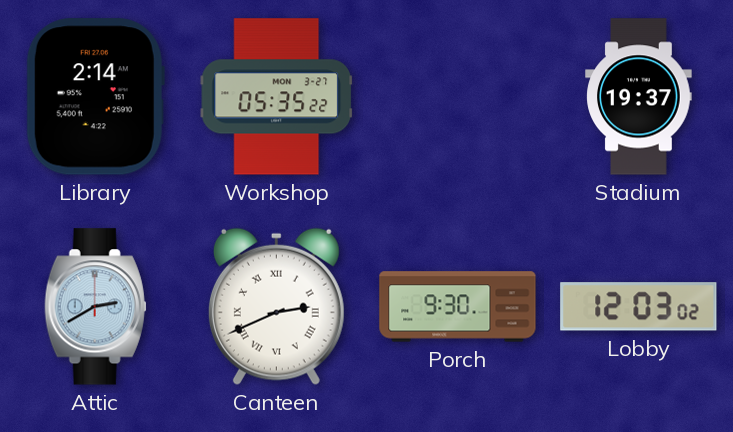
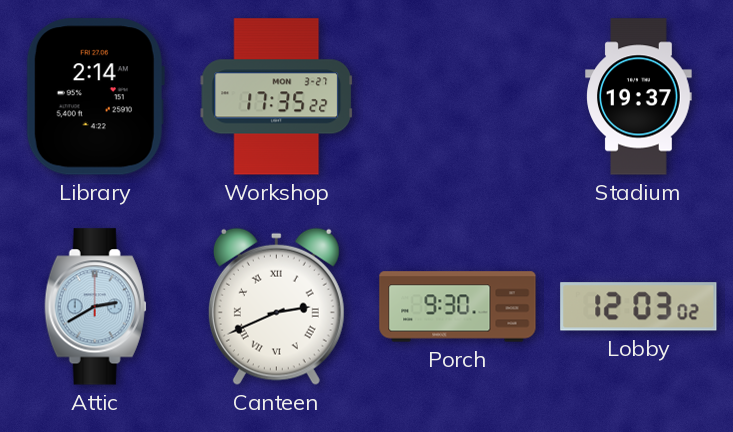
Workshop: 05:35 -> 17:35
